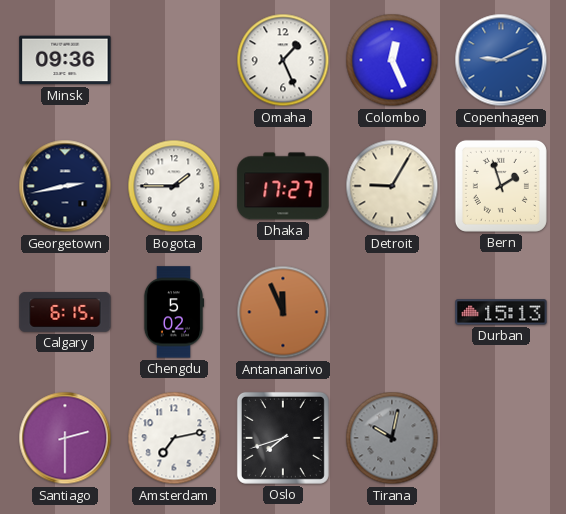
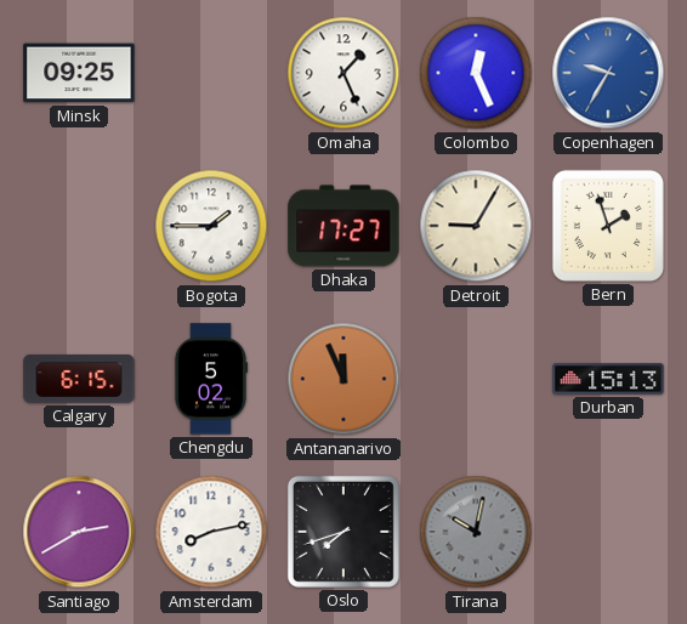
Minsk: 09:36 -> 09:25
Copenhagen: 9:11 -> 9:35
Georgetown: 2:43 -> none
Santiago: 2:30 -> 2:40
Amsterdam: 7:13 -> 8:13
